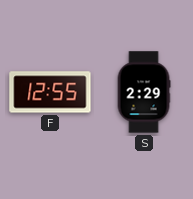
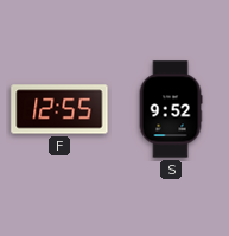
S: 2:29 -> 9:52
